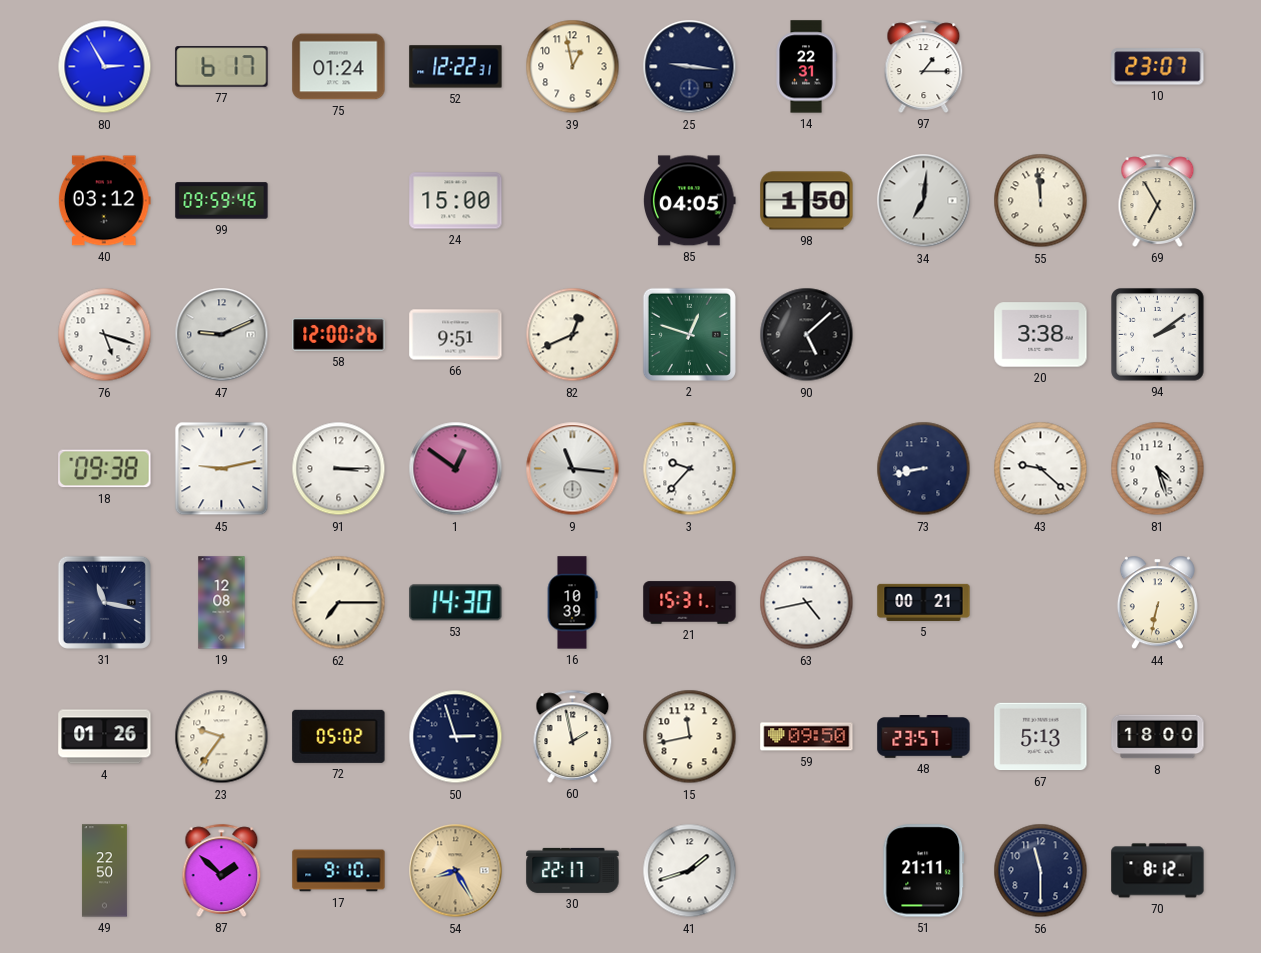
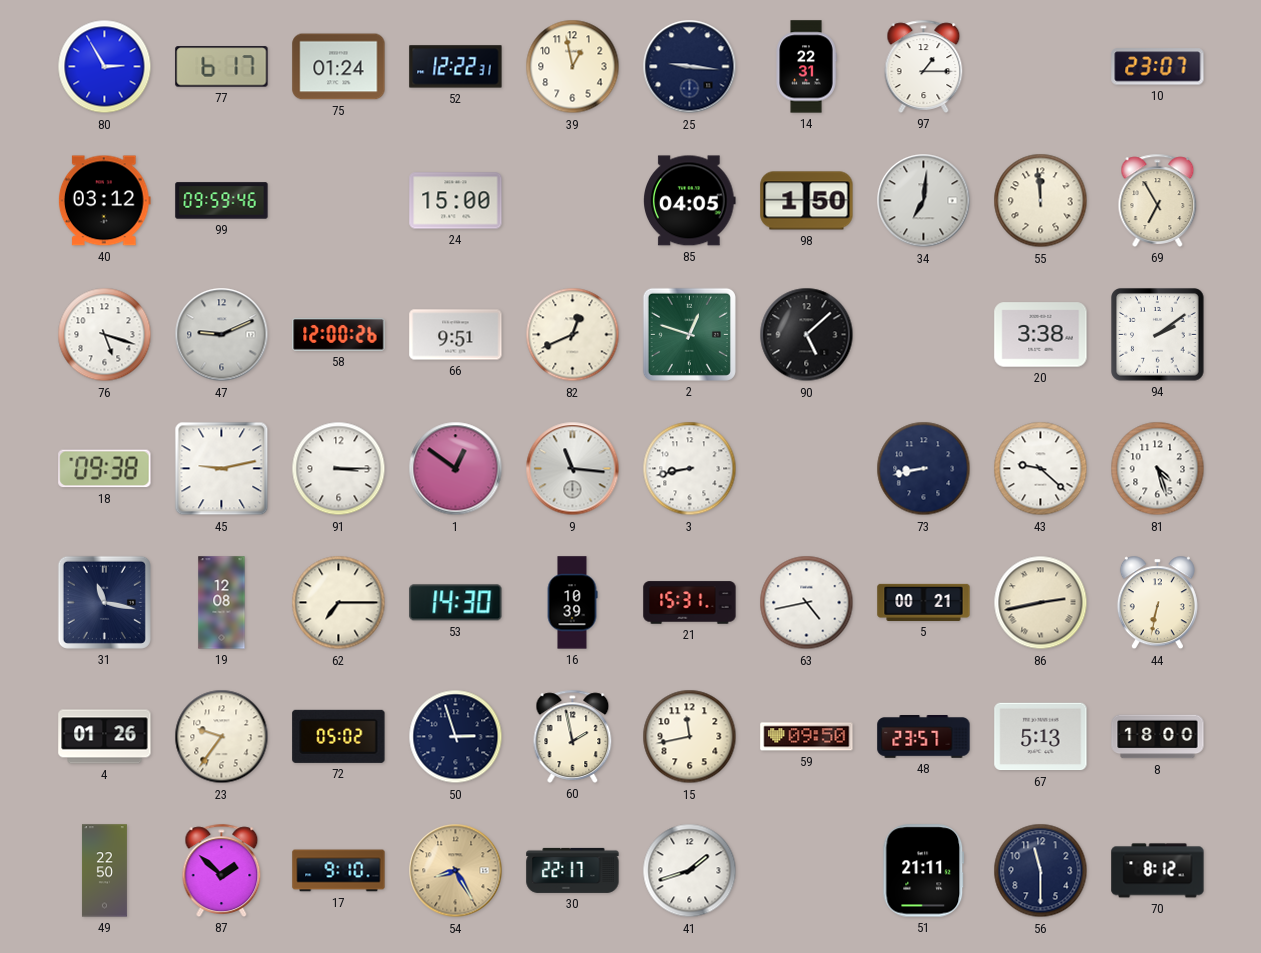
3: 9:37 -> 8:43
86: none -> 2:43
